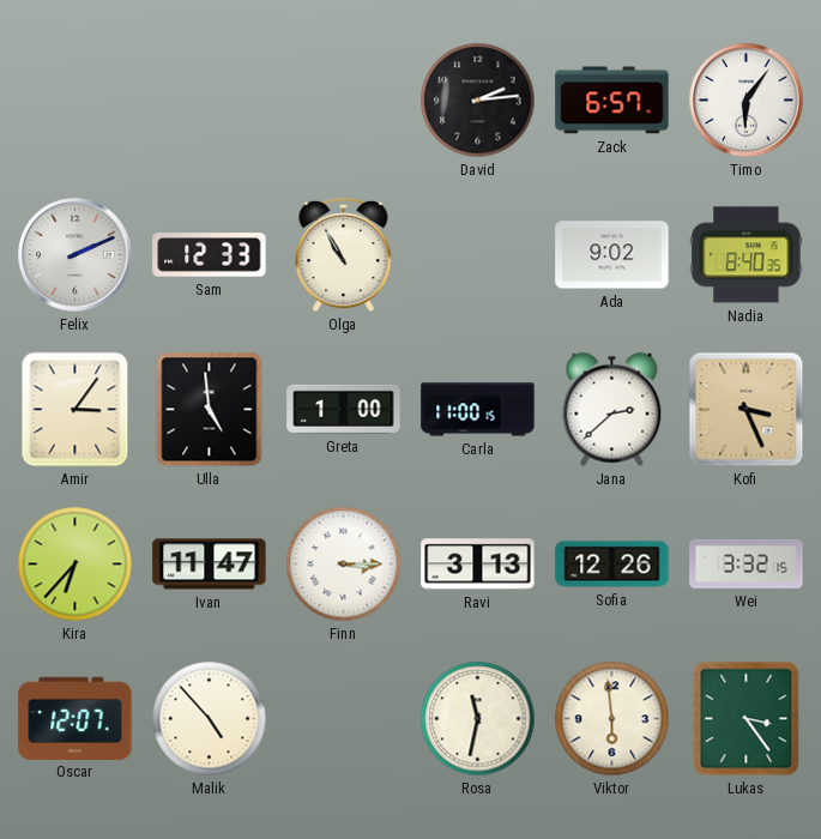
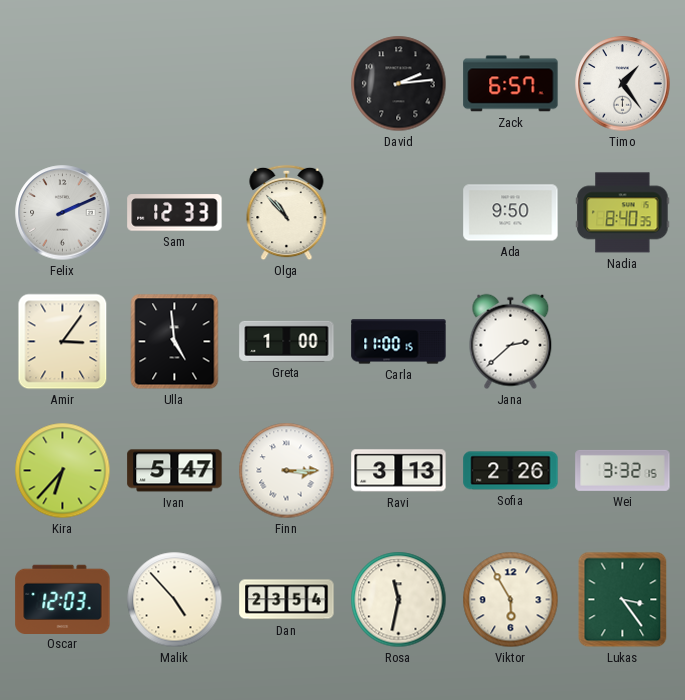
Timo: 6:06 -> 1:24
Olga: 10:55 -> 10:53
Ada: 9:02 -> 9:50
Kofi: 3:26 -> none
Ivan: 11:47 -> 5:47
Sofia: 12:26 -> 2:26
Oscar: 12:07 -> 12:03
Dan: none -> 23:54
Viktor: 5:59 -> 5:55
